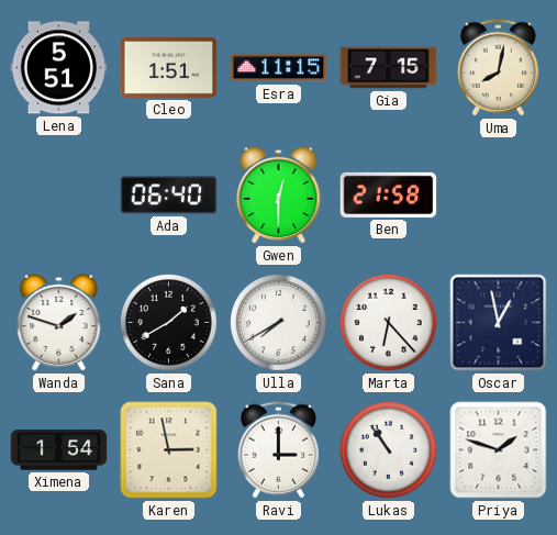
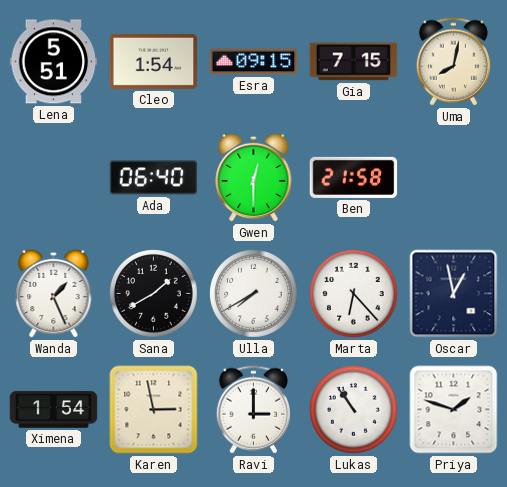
Cleo: 1:51 -> 1:54
Esra: 11:15 -> 09:15
Wanda: 1:48 -> 1:26
